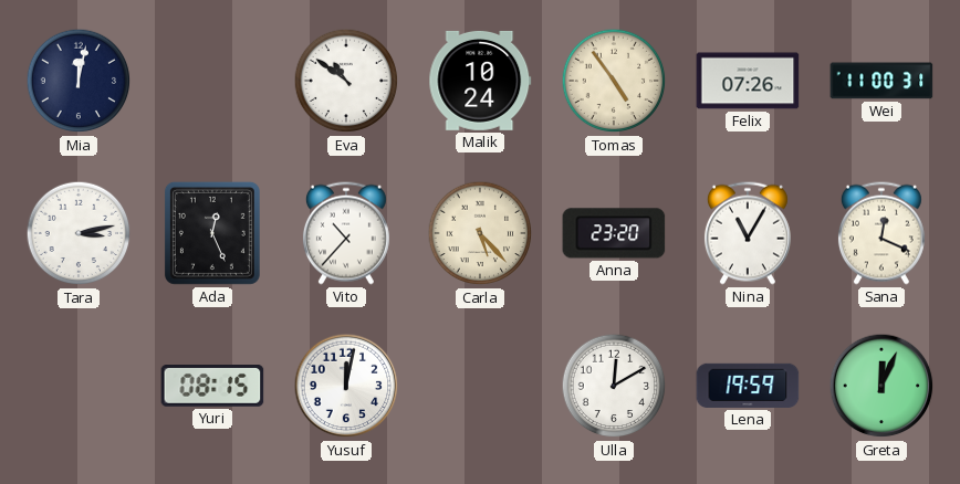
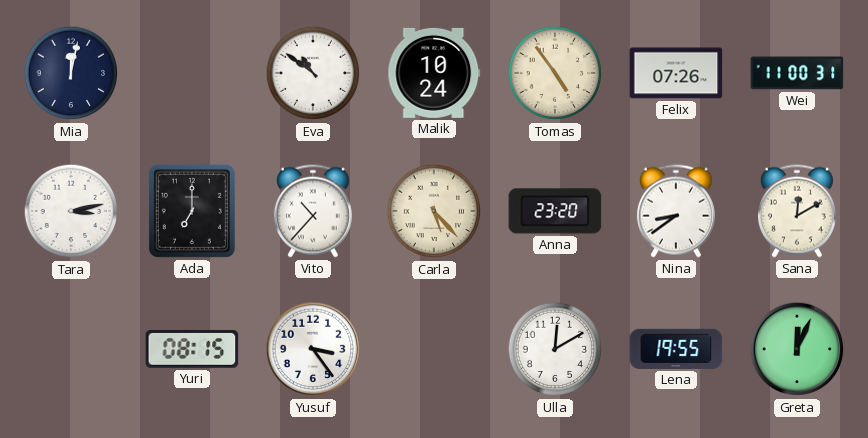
Ada: 12:26 -> 7:00
Nina: 11:05 -> 8:39
Sana: 12:19 -> 12:10
Yusuf: 12:02 -> 3:24
Lena: 19:59 -> 19:55
